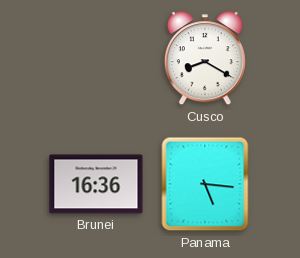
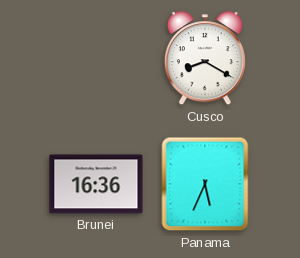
Panama: 5:16 -> 5:34
